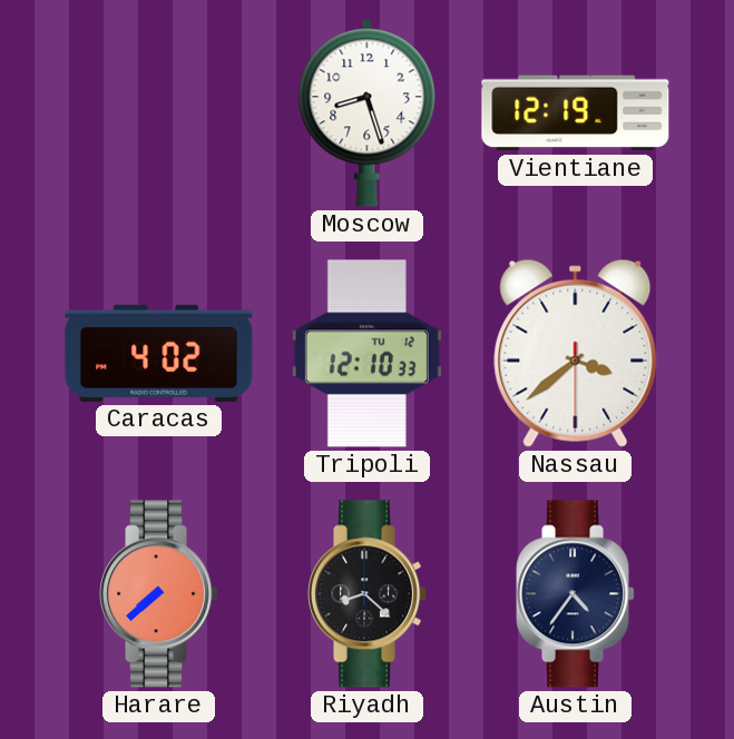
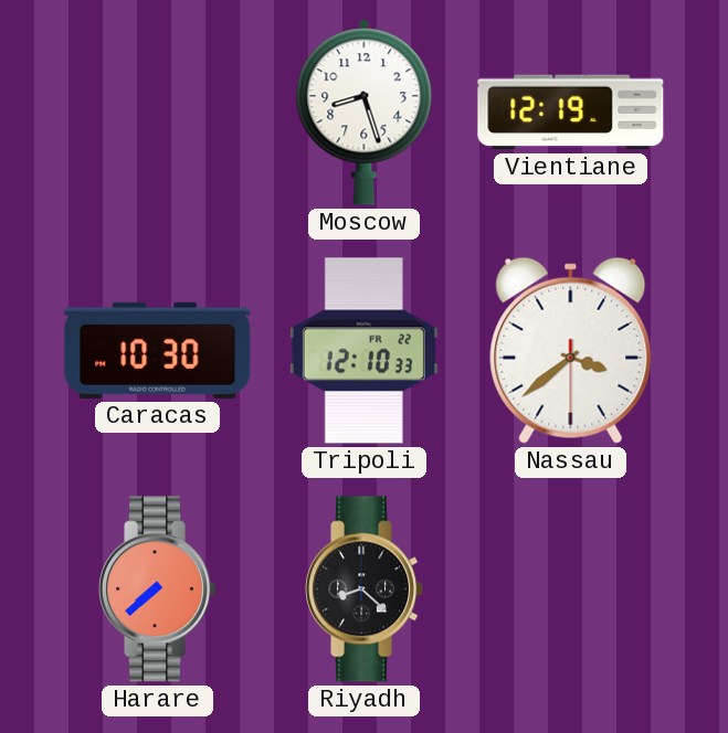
Caracas: 4:02 -> 10:30
Tripoli date: TU 12 -> FR 22
Austin: 4:36 -> none
